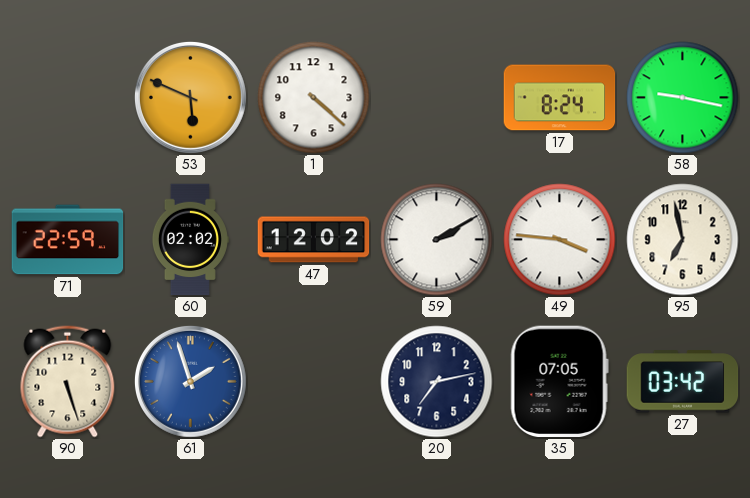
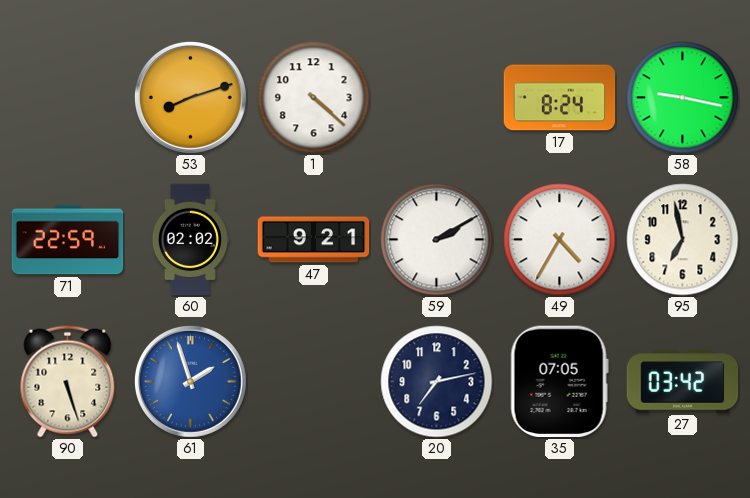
53: 5:49 -> 8:12
47: 12:02 -> 9:21
49: 3:46 -> 4:35
